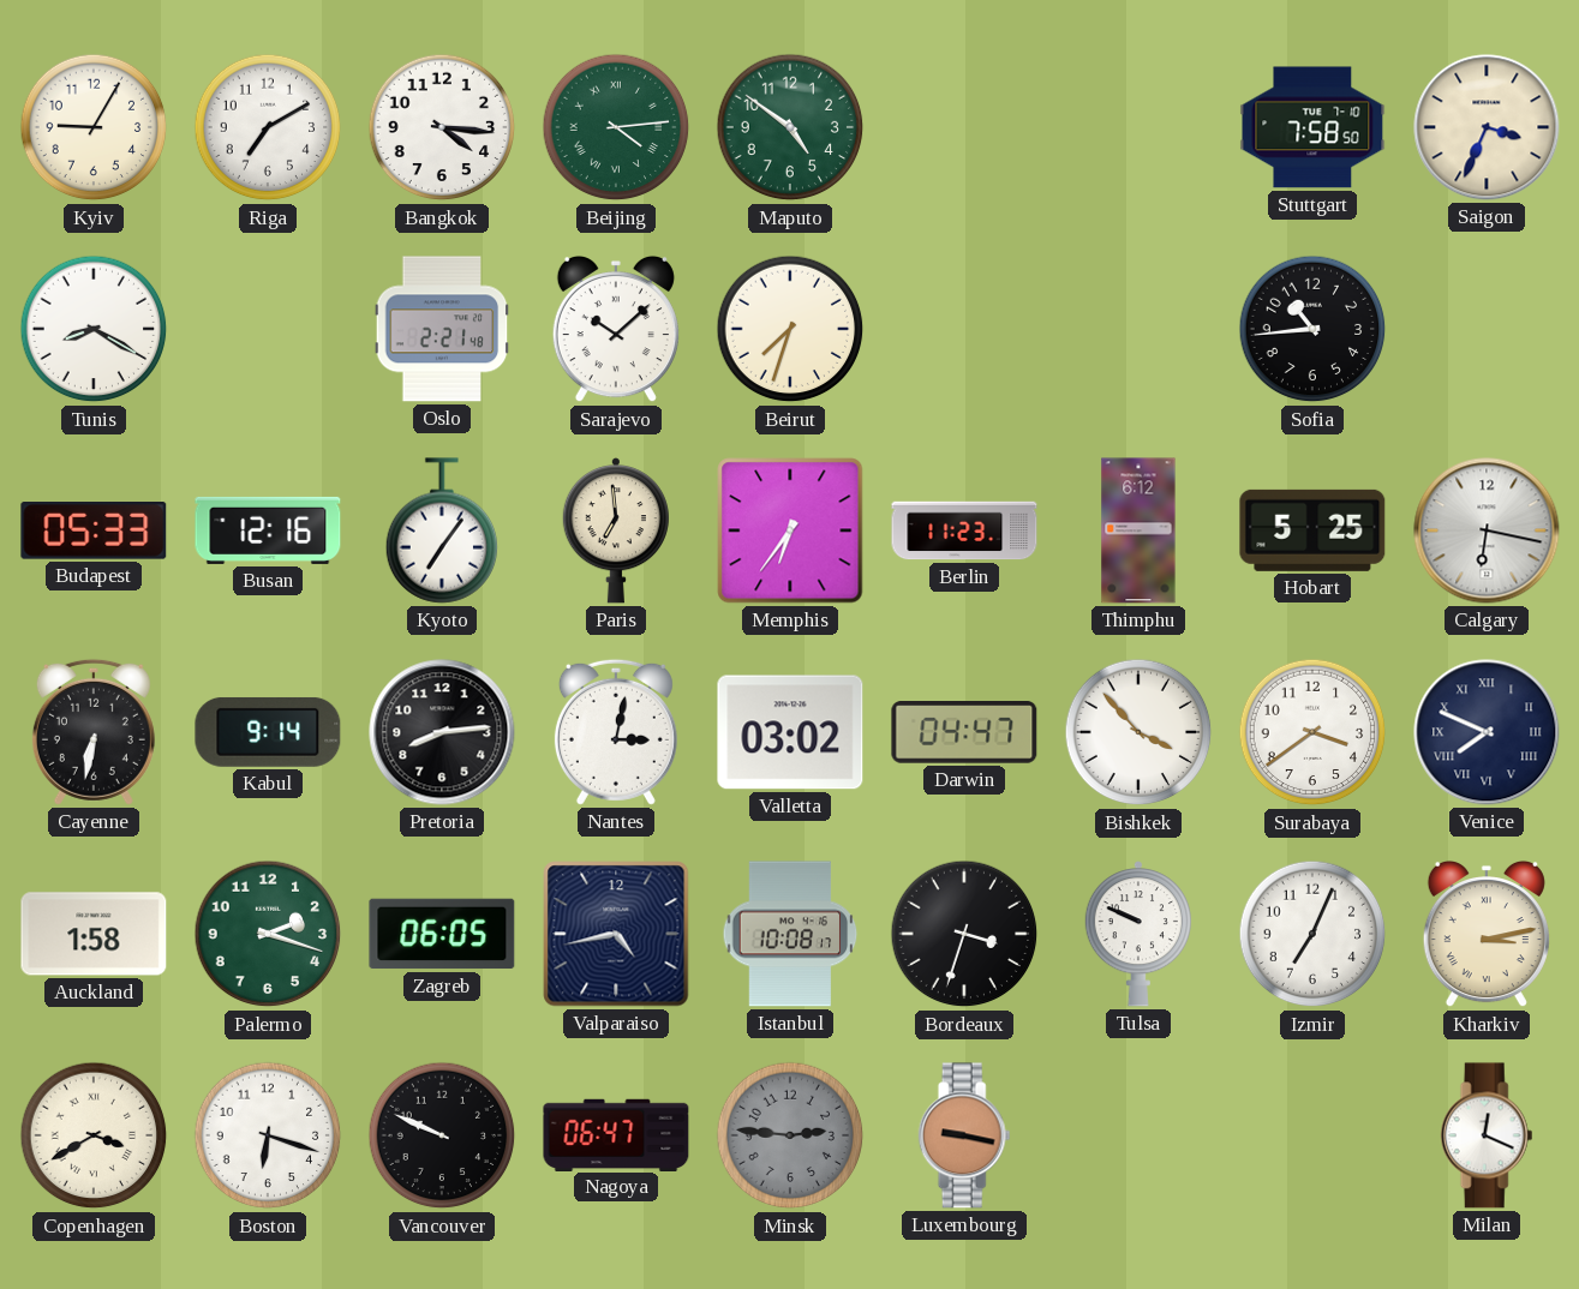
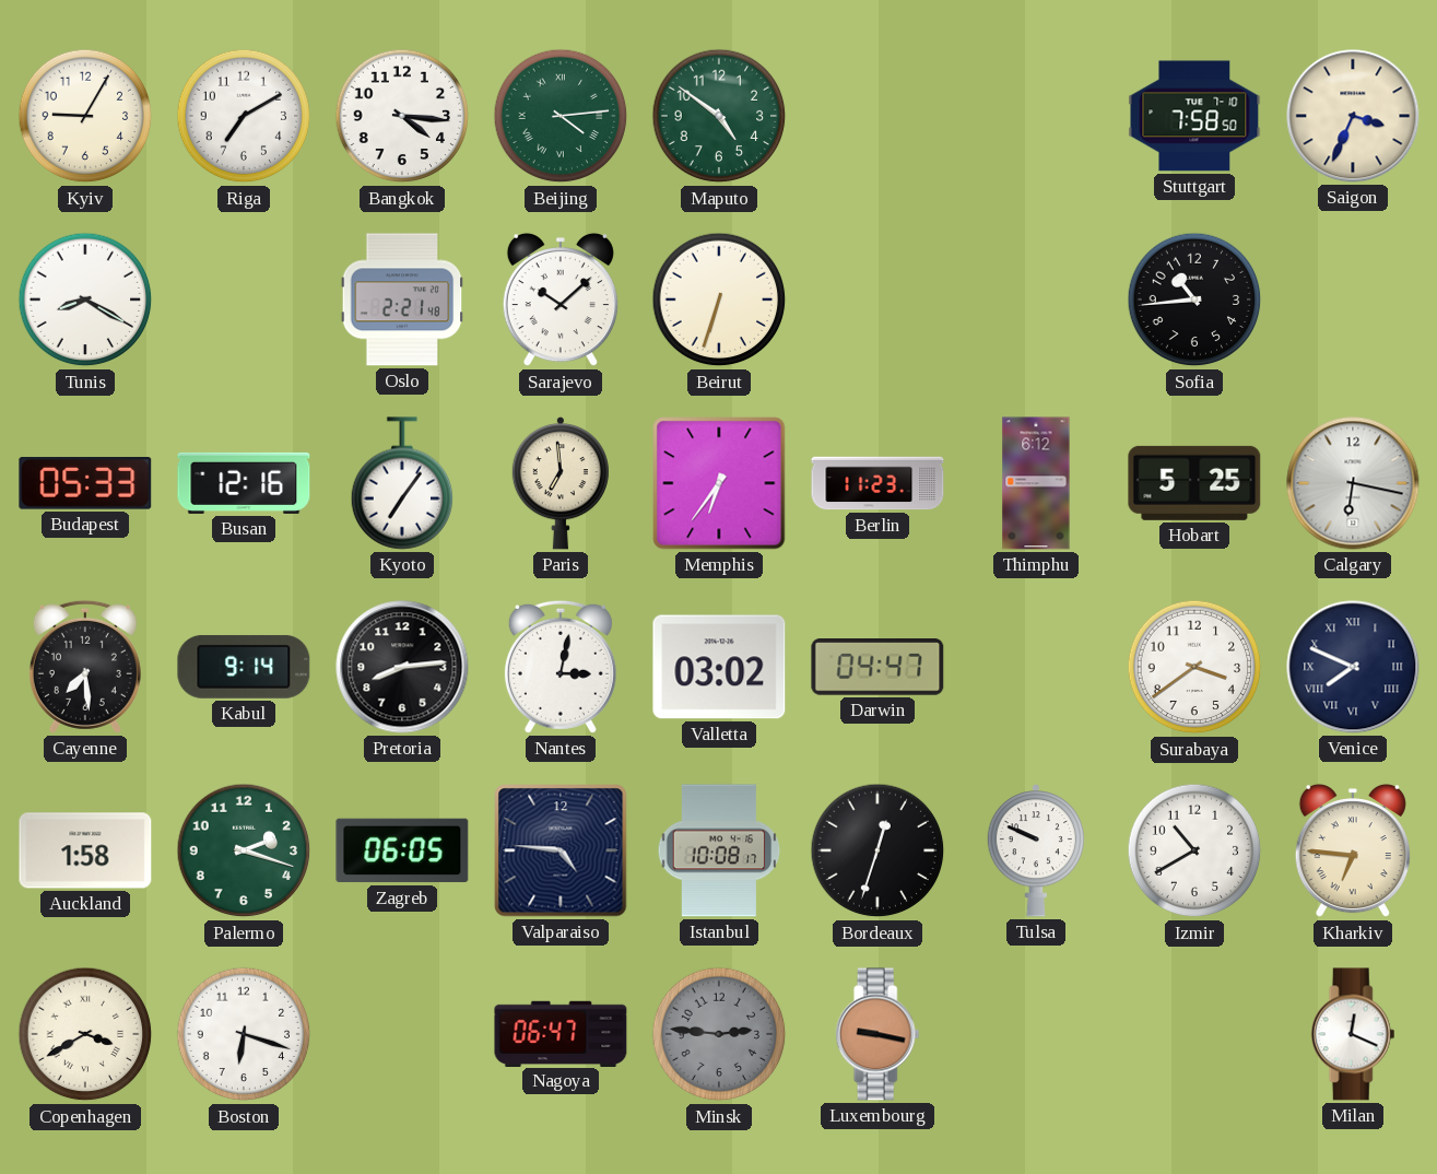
Beirut: 7:33 -> 6:33
Cayenne: 6:32 -> 7:29
Bishkek: 3:53 -> none
Valparaiso: 4:43 -> 4:46
Bordeaux: 3:33 -> 12:33
Izmir: 7:04 -> 10:40
Kharkiv: 3:13 -> 6:46
Vancouver: 9:49 -> none
